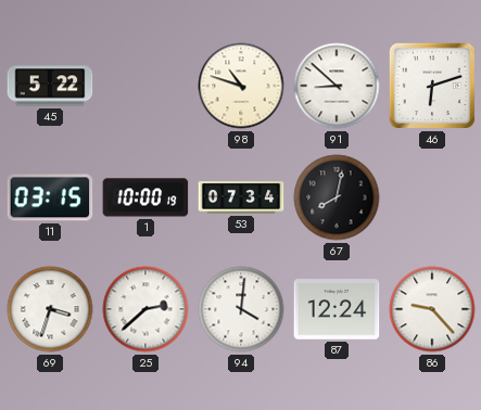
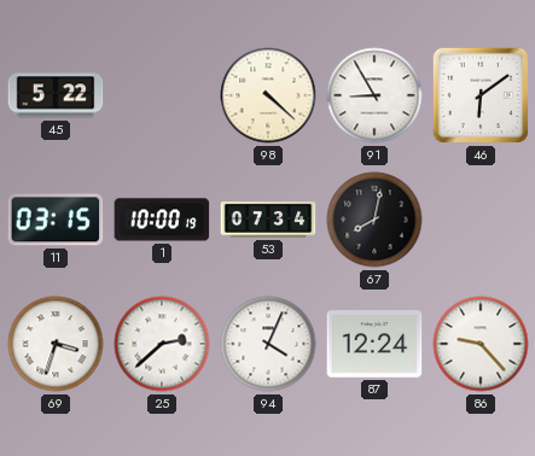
98: 10:48 -> 4:22
91: 8:52 -> 8:55
46: 6:12 -> 6:09
94: 4:01 -> 4:04
